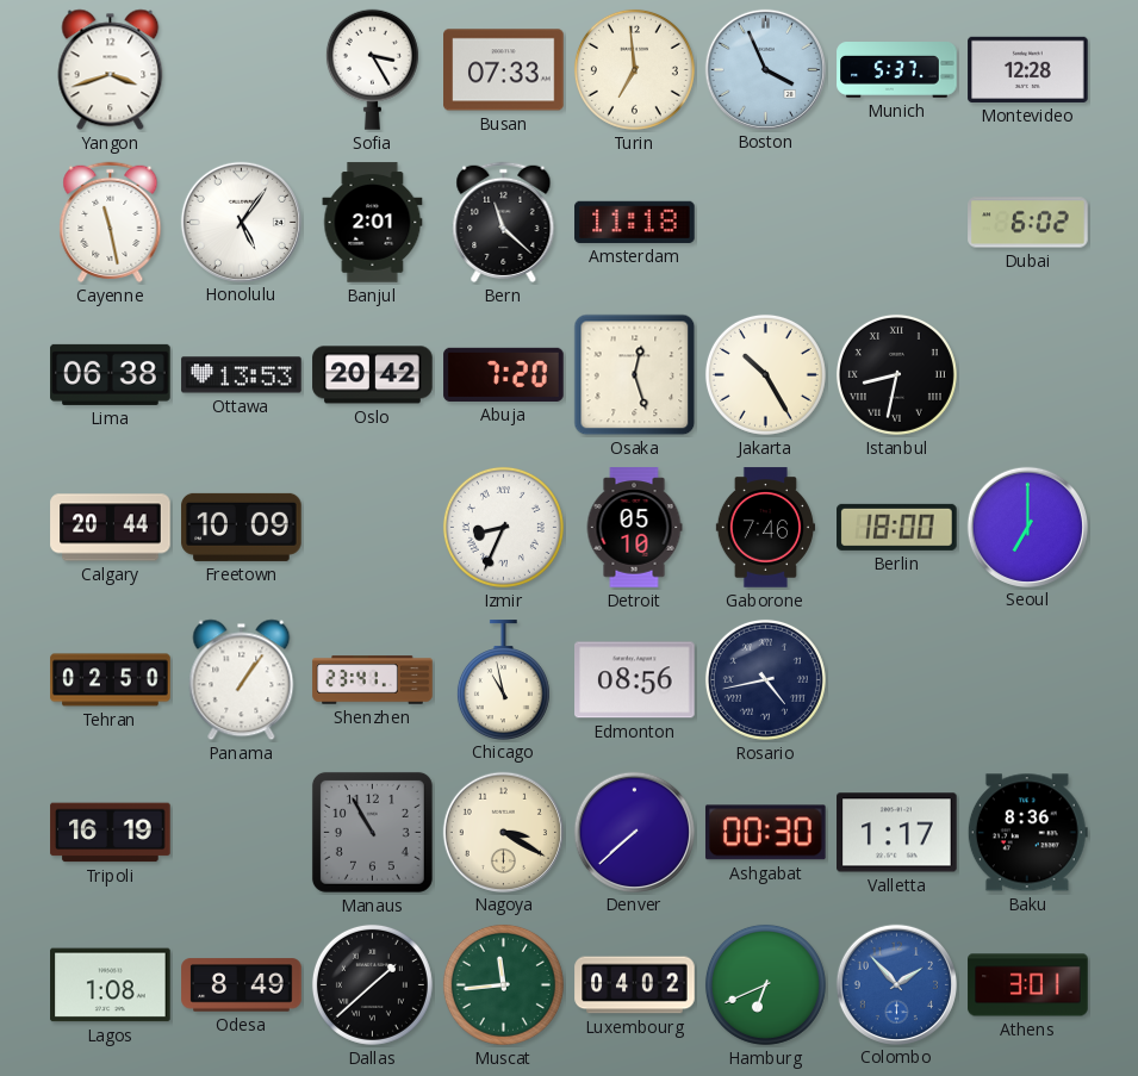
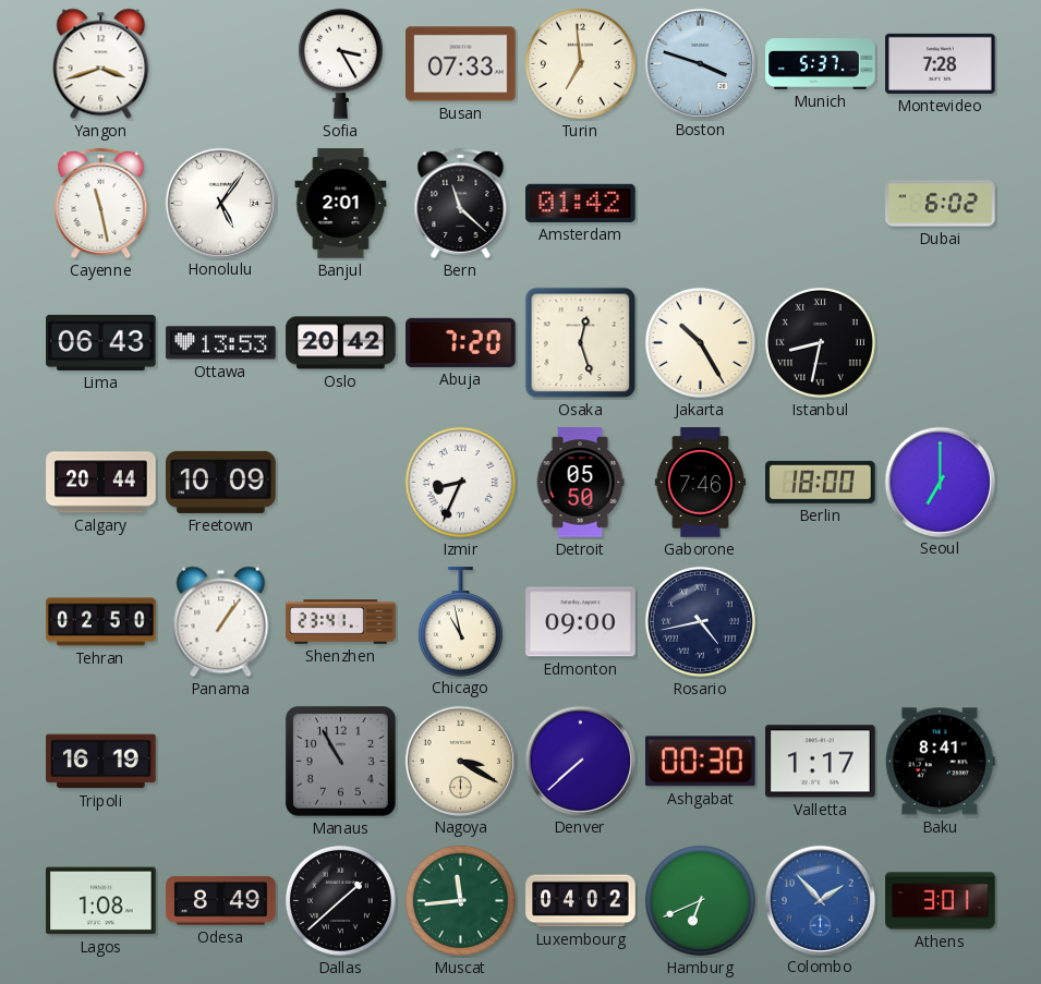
Boston: 3:56 -> 3:48
Montevideo: 12:28 -> 7:28
Amsterdam: 11:18 -> 01:42
Lima: 06:38 -> 06:43
Detroit: 05:10 -> 05:50
Edmonton: 08:56 -> 09:00
Baku: 8:36 -> 8:41
